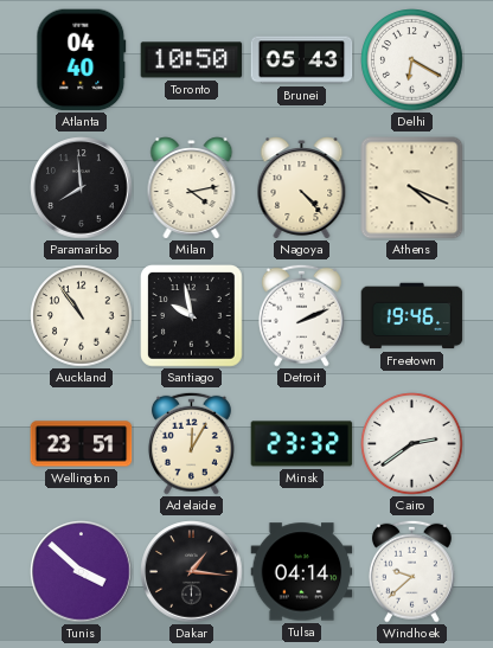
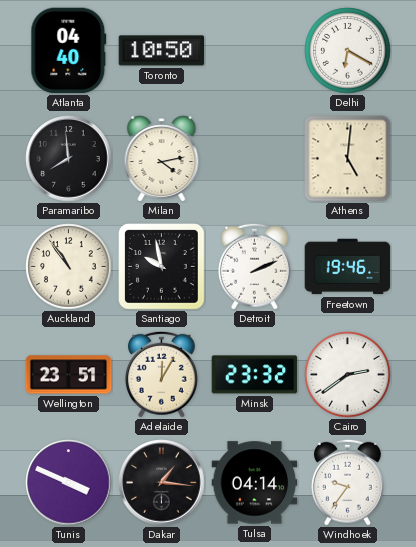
Brunei: 05:43 -> none
Nagoya: 4:23 -> none
Athens: 4:19 -> 5:01
Tunis: 3:52 -> 3:49
Windhoek: 9:38 -> 9:36
